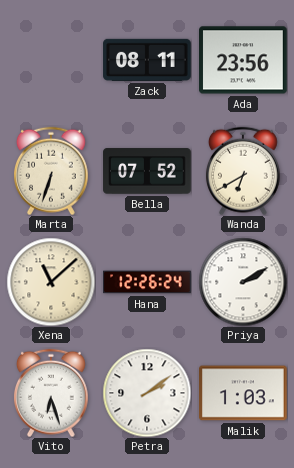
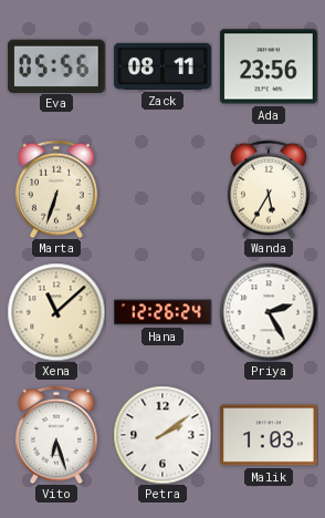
Eva: none -> 05:56
Bella: 07:52 -> none
Wanda: 6:40 -> 5:35
Priya: 2:10 -> 2:25
